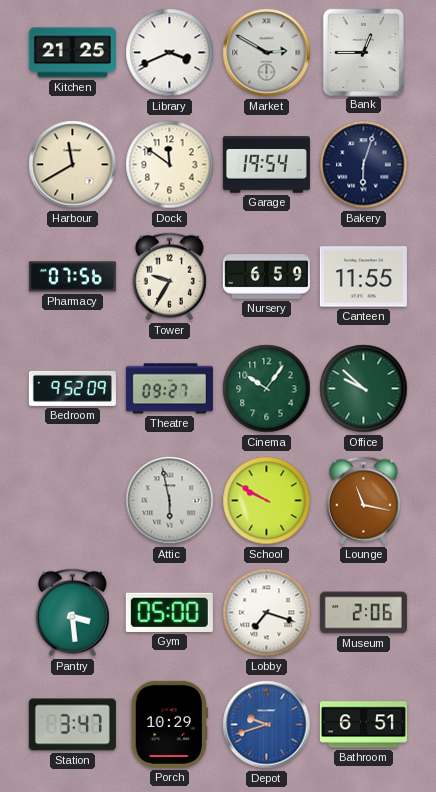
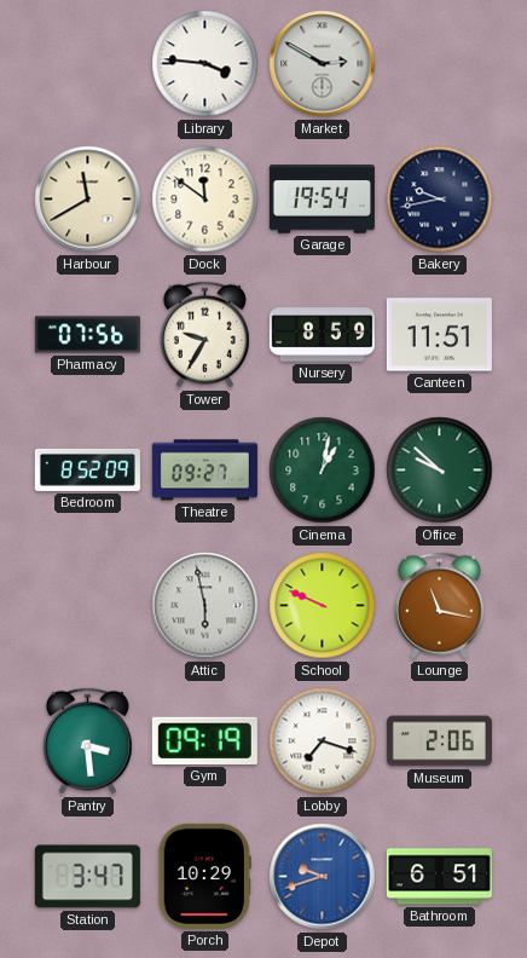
Kitchen: 21:25 -> none
Library: 3:41 -> 3:46
Bank: 12:45 -> none
Bakery: 6:03 -> 9:43
Nursery: 6:59 -> 8:59
Canteen: 11:55 -> 11:51
Bedroom: 9:52 -> 8:52
Cinema: 10:06 -> 1:02
School: 9:50 -> 9:49
Gym: 05:00 -> 09:19
